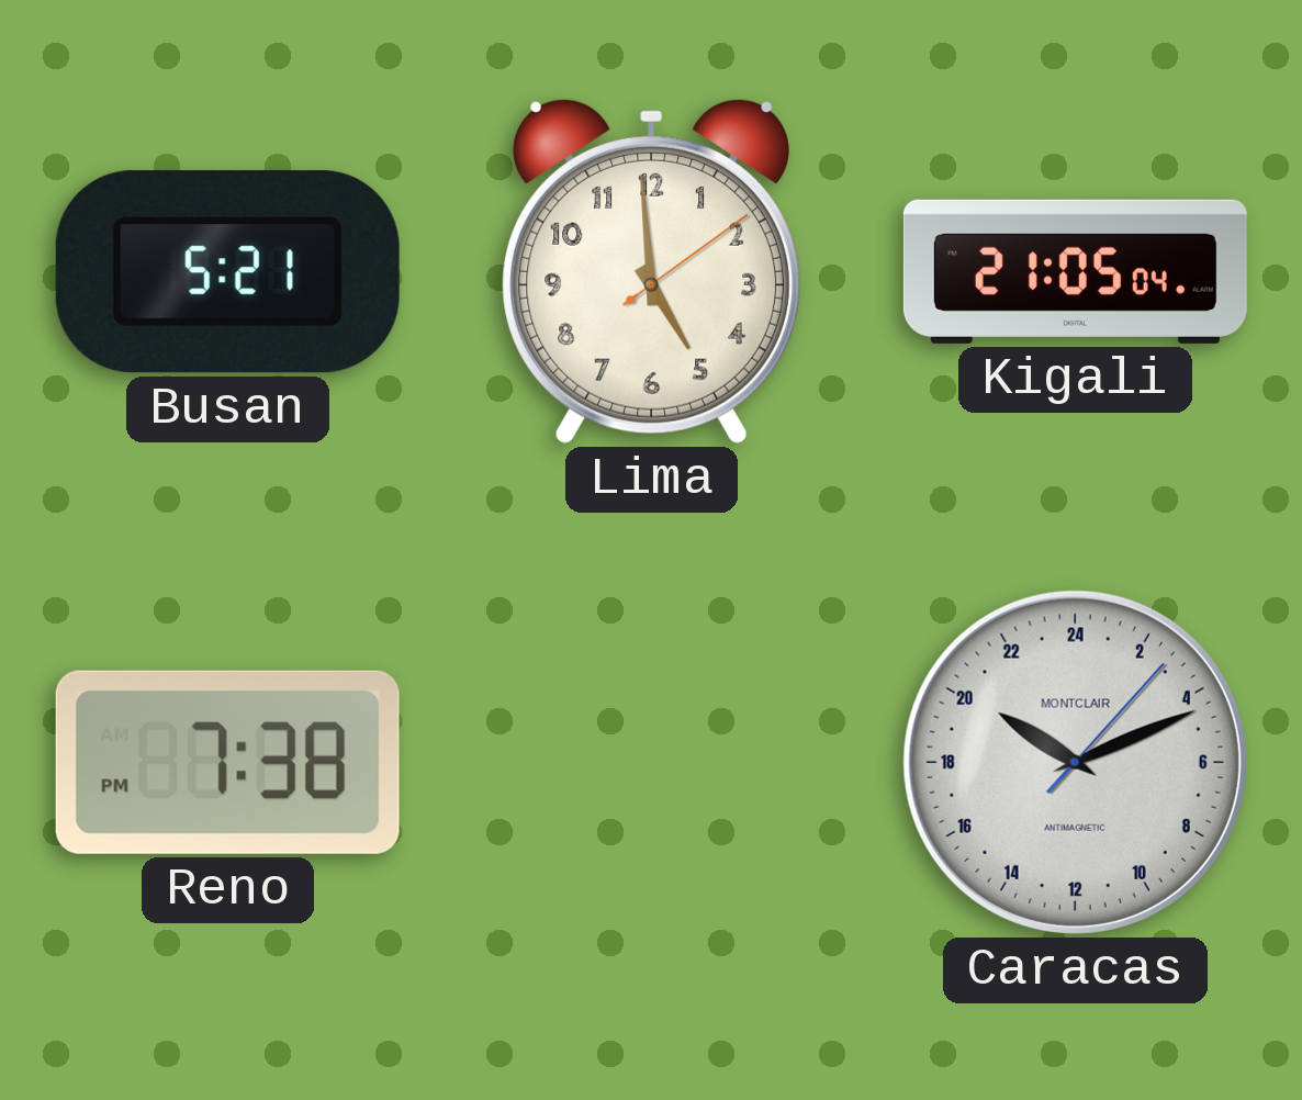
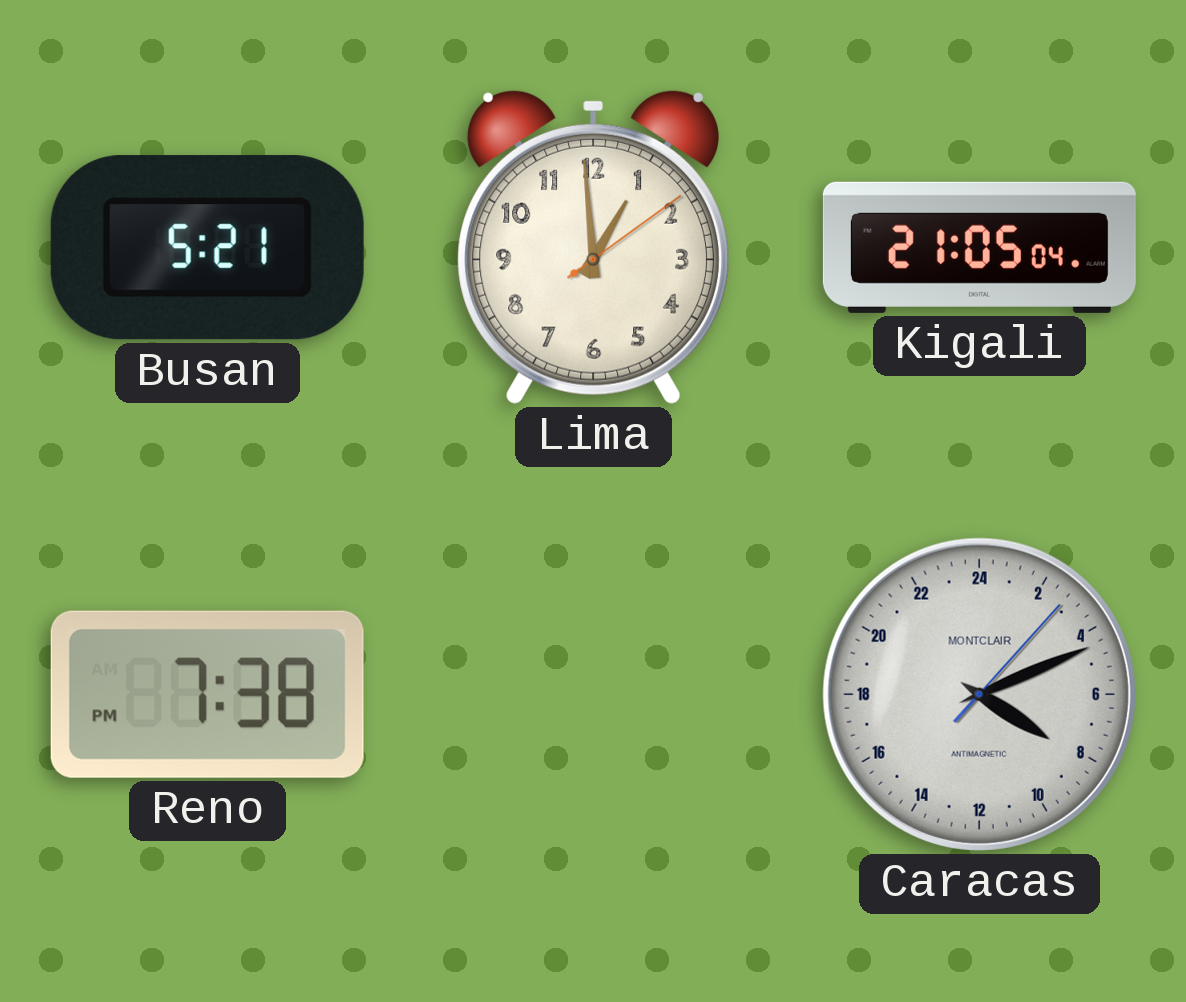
Lima: 4:59 -> 12:59
Caracas: 20:11 -> 8:11
